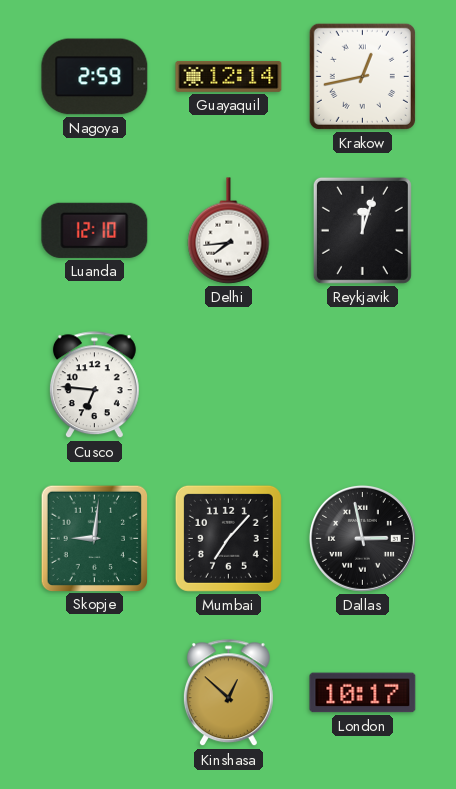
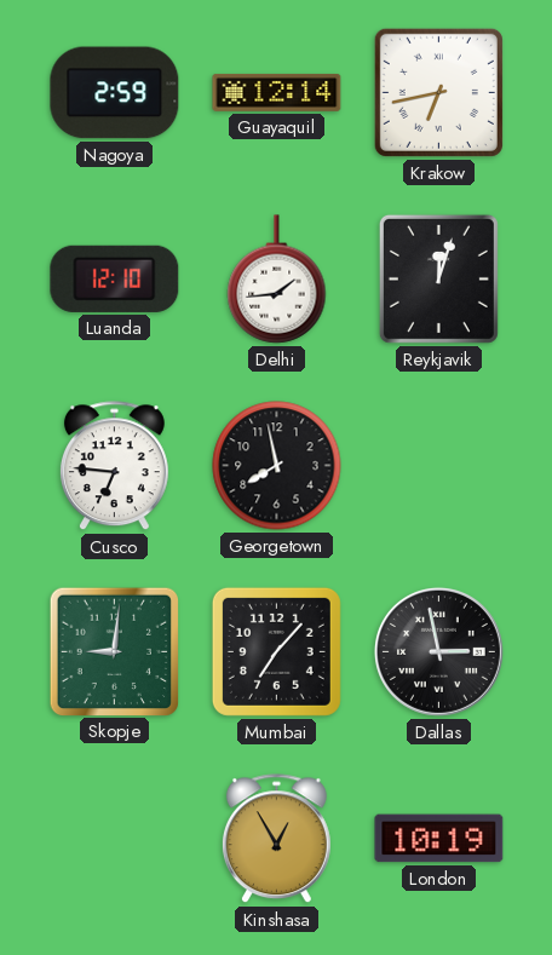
Krakow: 12:43 -> 6:43
Delhi: 7:44 -> 1:44
Georgetown: none -> 7:58
Kinshasa: 12:52 -> 12:55
London: 10:17 -> 10:19
